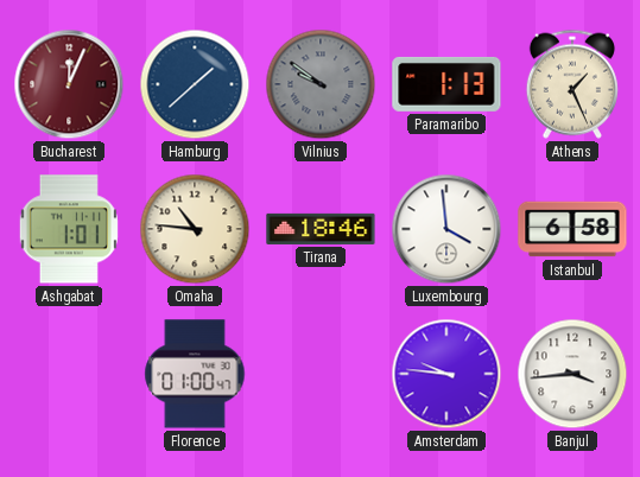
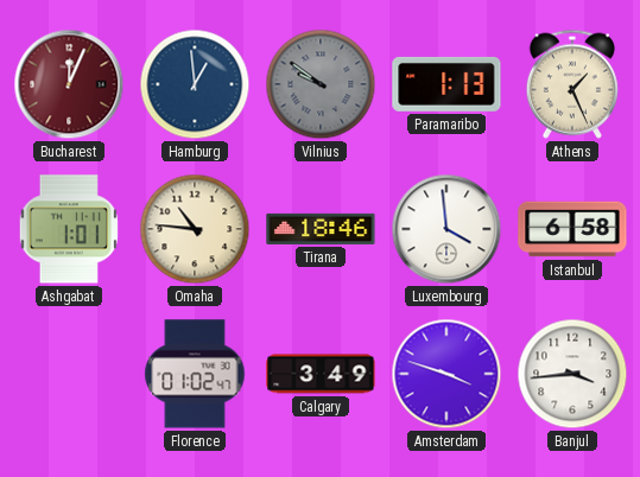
Hamburg: 1:38 -> 12:59
Florence: 01:00 -> 01:02
Calgary: none -> 3:49
Amsterdam: 9:46 -> 3:48
